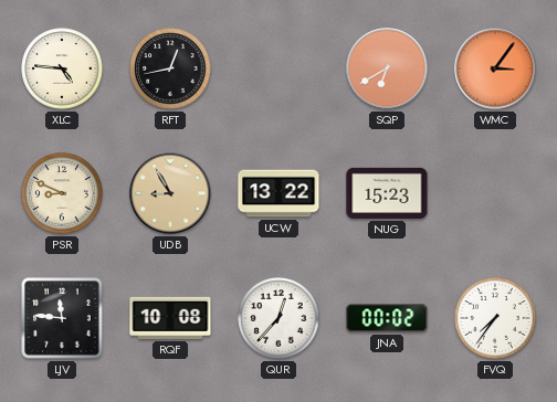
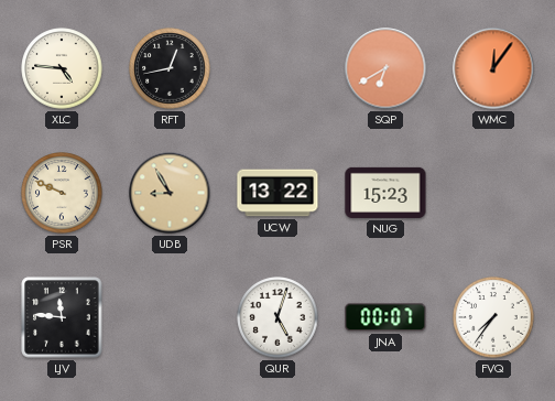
WMC: 3:06 -> 12:06
PSR: 8:49 -> 9:49
RQF: 10:08 -> none
QUR: 12:37 -> 5:03
JNA: 00:02 -> 00:07
